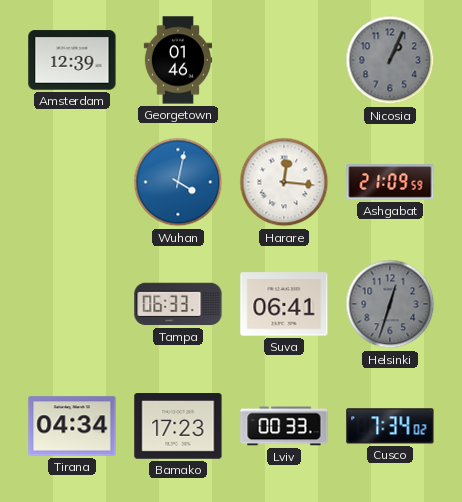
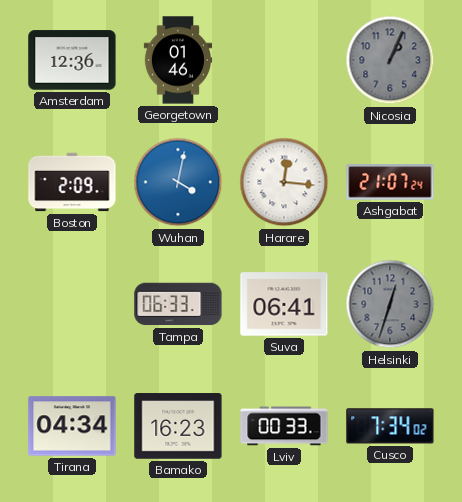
Amsterdam: 12:39 -> 12:36
Boston: none -> 2:09
Ashgabat: 21:09 -> 21:07
Bamako: 17:23 -> 16:23
